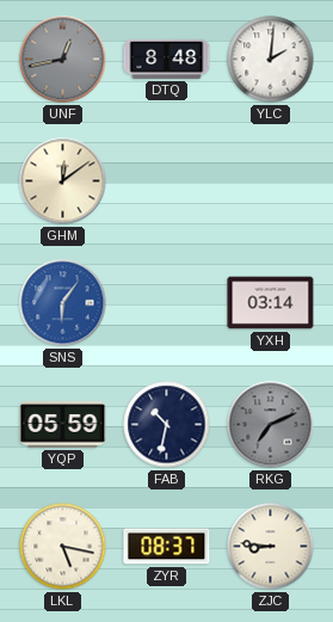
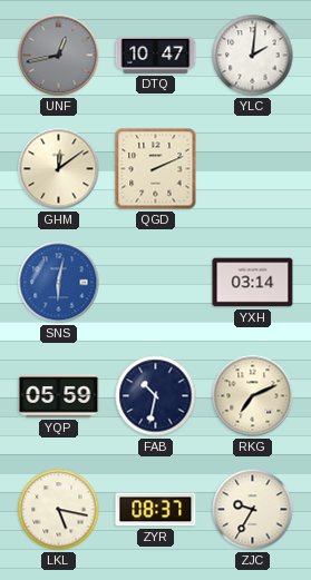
DTQ: 8:48 -> 10:47
QGD: none -> 2:11
SNS: 6:06 -> 6:02
RKG dial: grey -> cream
ZJC: 8:46 -> 9:35
